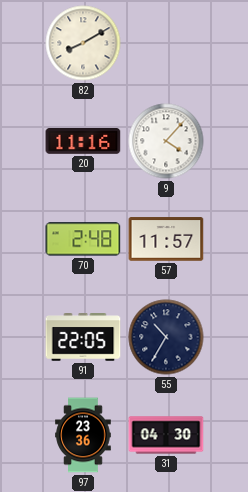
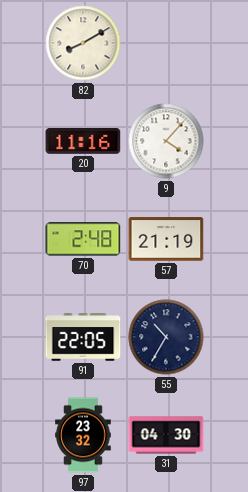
57: 11:57 -> 21:19
97: 23:36 -> 23:32
